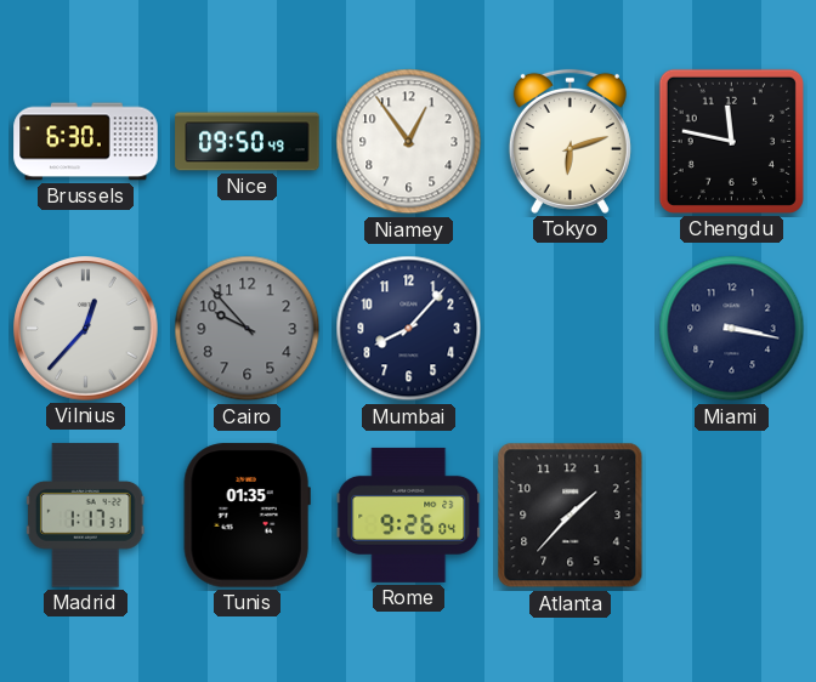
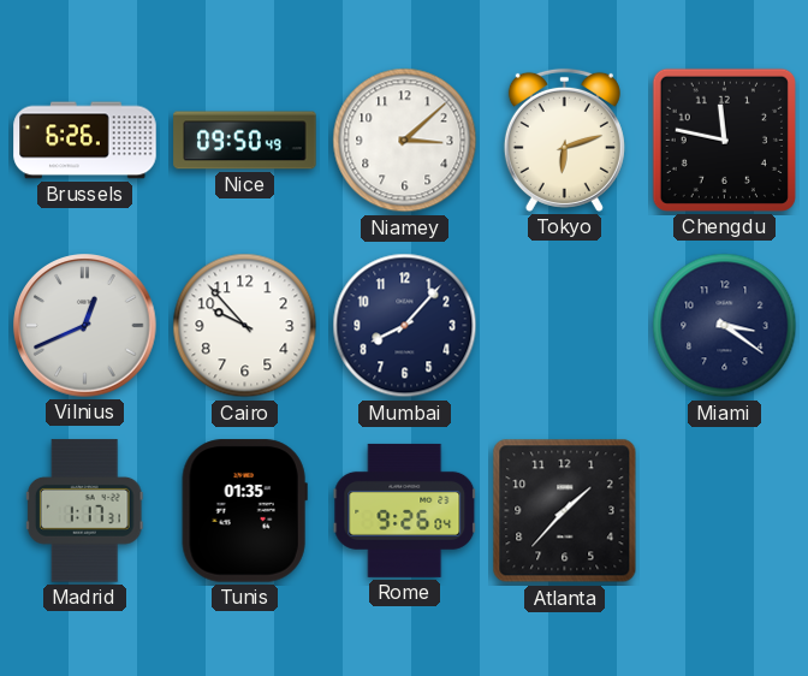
Brussels: 6:30 -> 6:26
Niamey: 12:54 -> 3:08
Vilnius: 12:37 -> 12:41
Cairo dial: grey -> white
Miami: 3:17 -> 3:21
